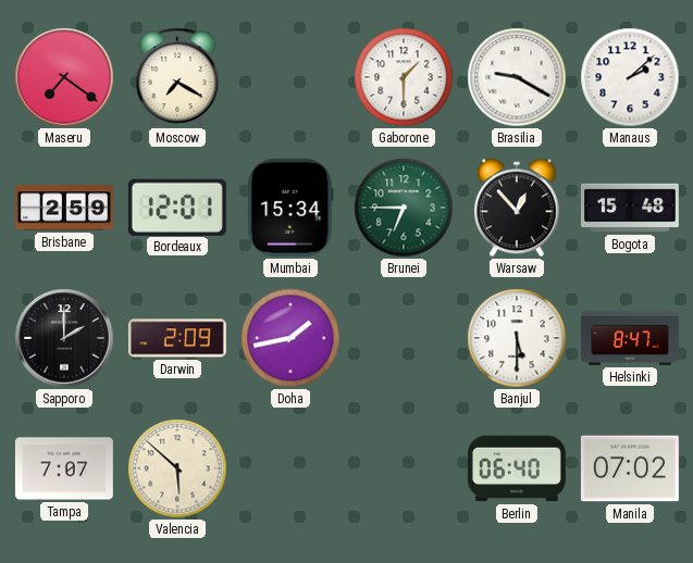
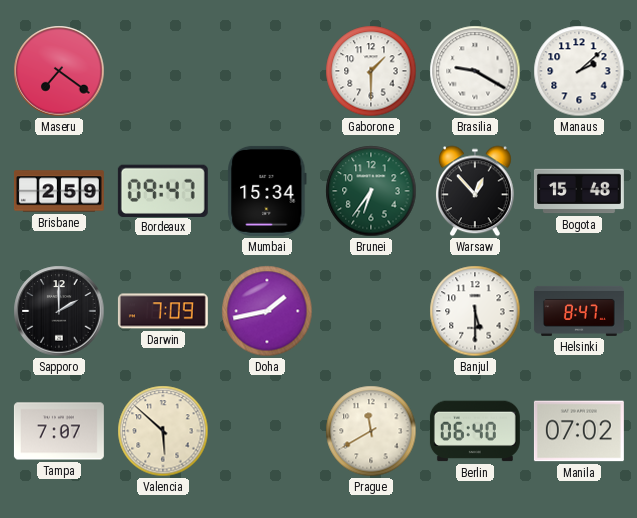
Moscow: 7:20 -> none
Bordeaux: 12:01 -> 09:47
Brunei: 6:45 -> 6:36
Darwin: 2:09 -> 7:09
Prague: none -> 11:40
